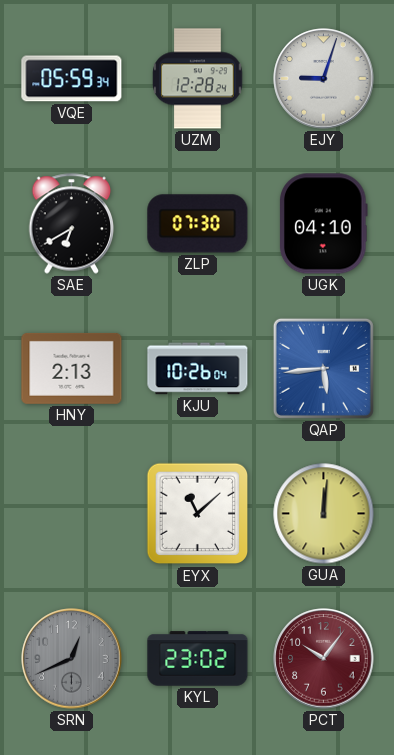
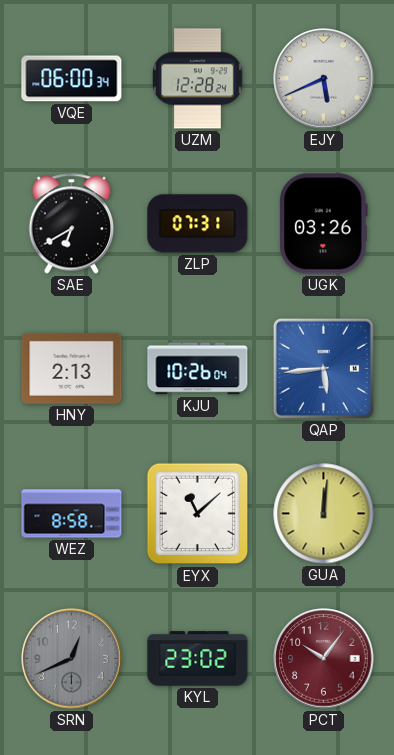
VQE: 05:59 -> 06:00
EJY: 9:03 -> 5:41
ZLP: 07:30 -> 07:31
UGK: 04:10 -> 03:26
WEZ: none -> 8:58
